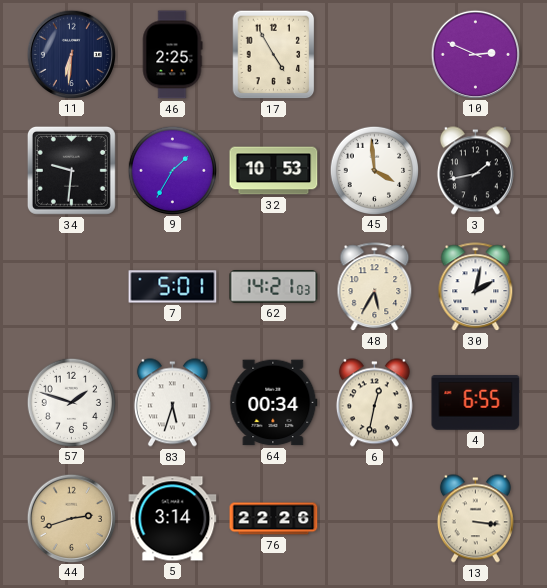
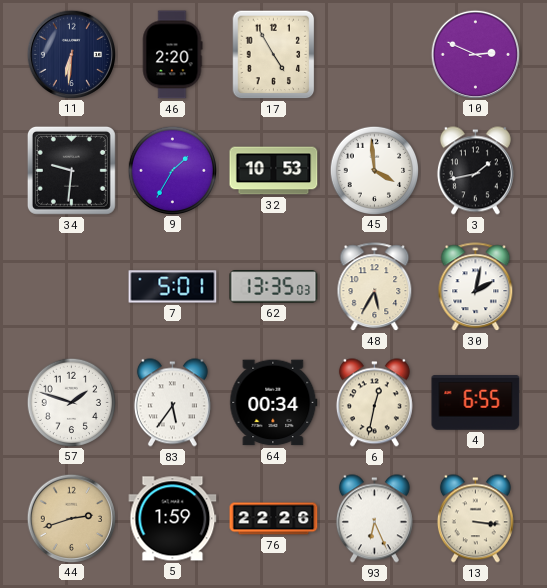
46: 2:25 -> 2:20
62: 14:21 -> 13:35
83: 5:33 -> 5:36
5: 3:14 -> 1:59
93: none -> 6:26
